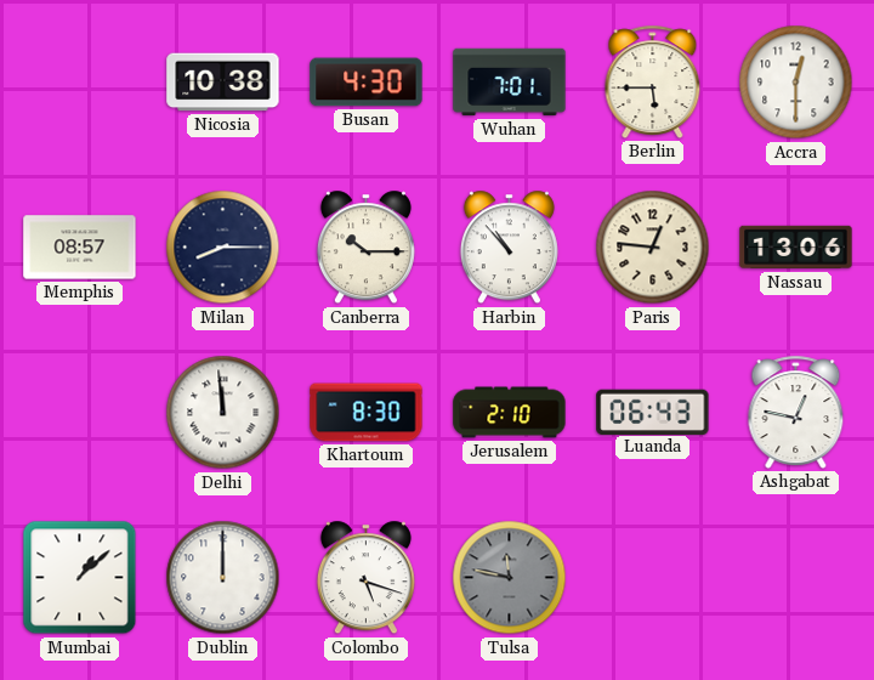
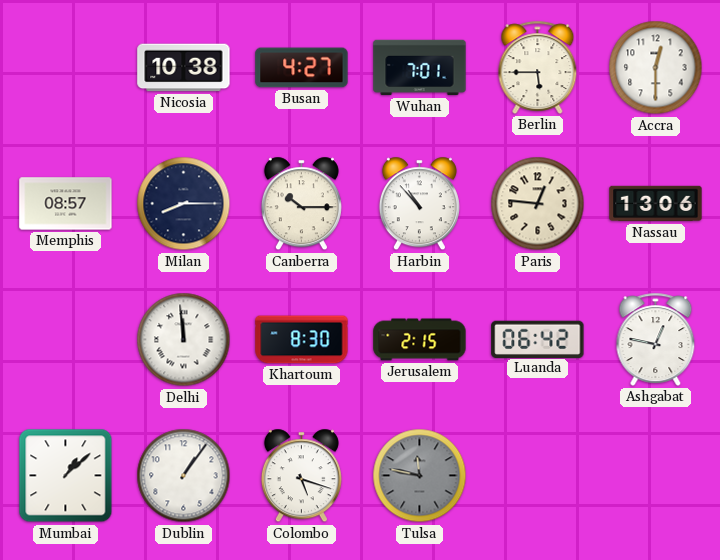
Busan: 4:30 -> 4:27
Jerusalem: 2:10 -> 2:15
Luanda: 06:43 -> 06:42
Dublin: 12:00 -> 1:06
